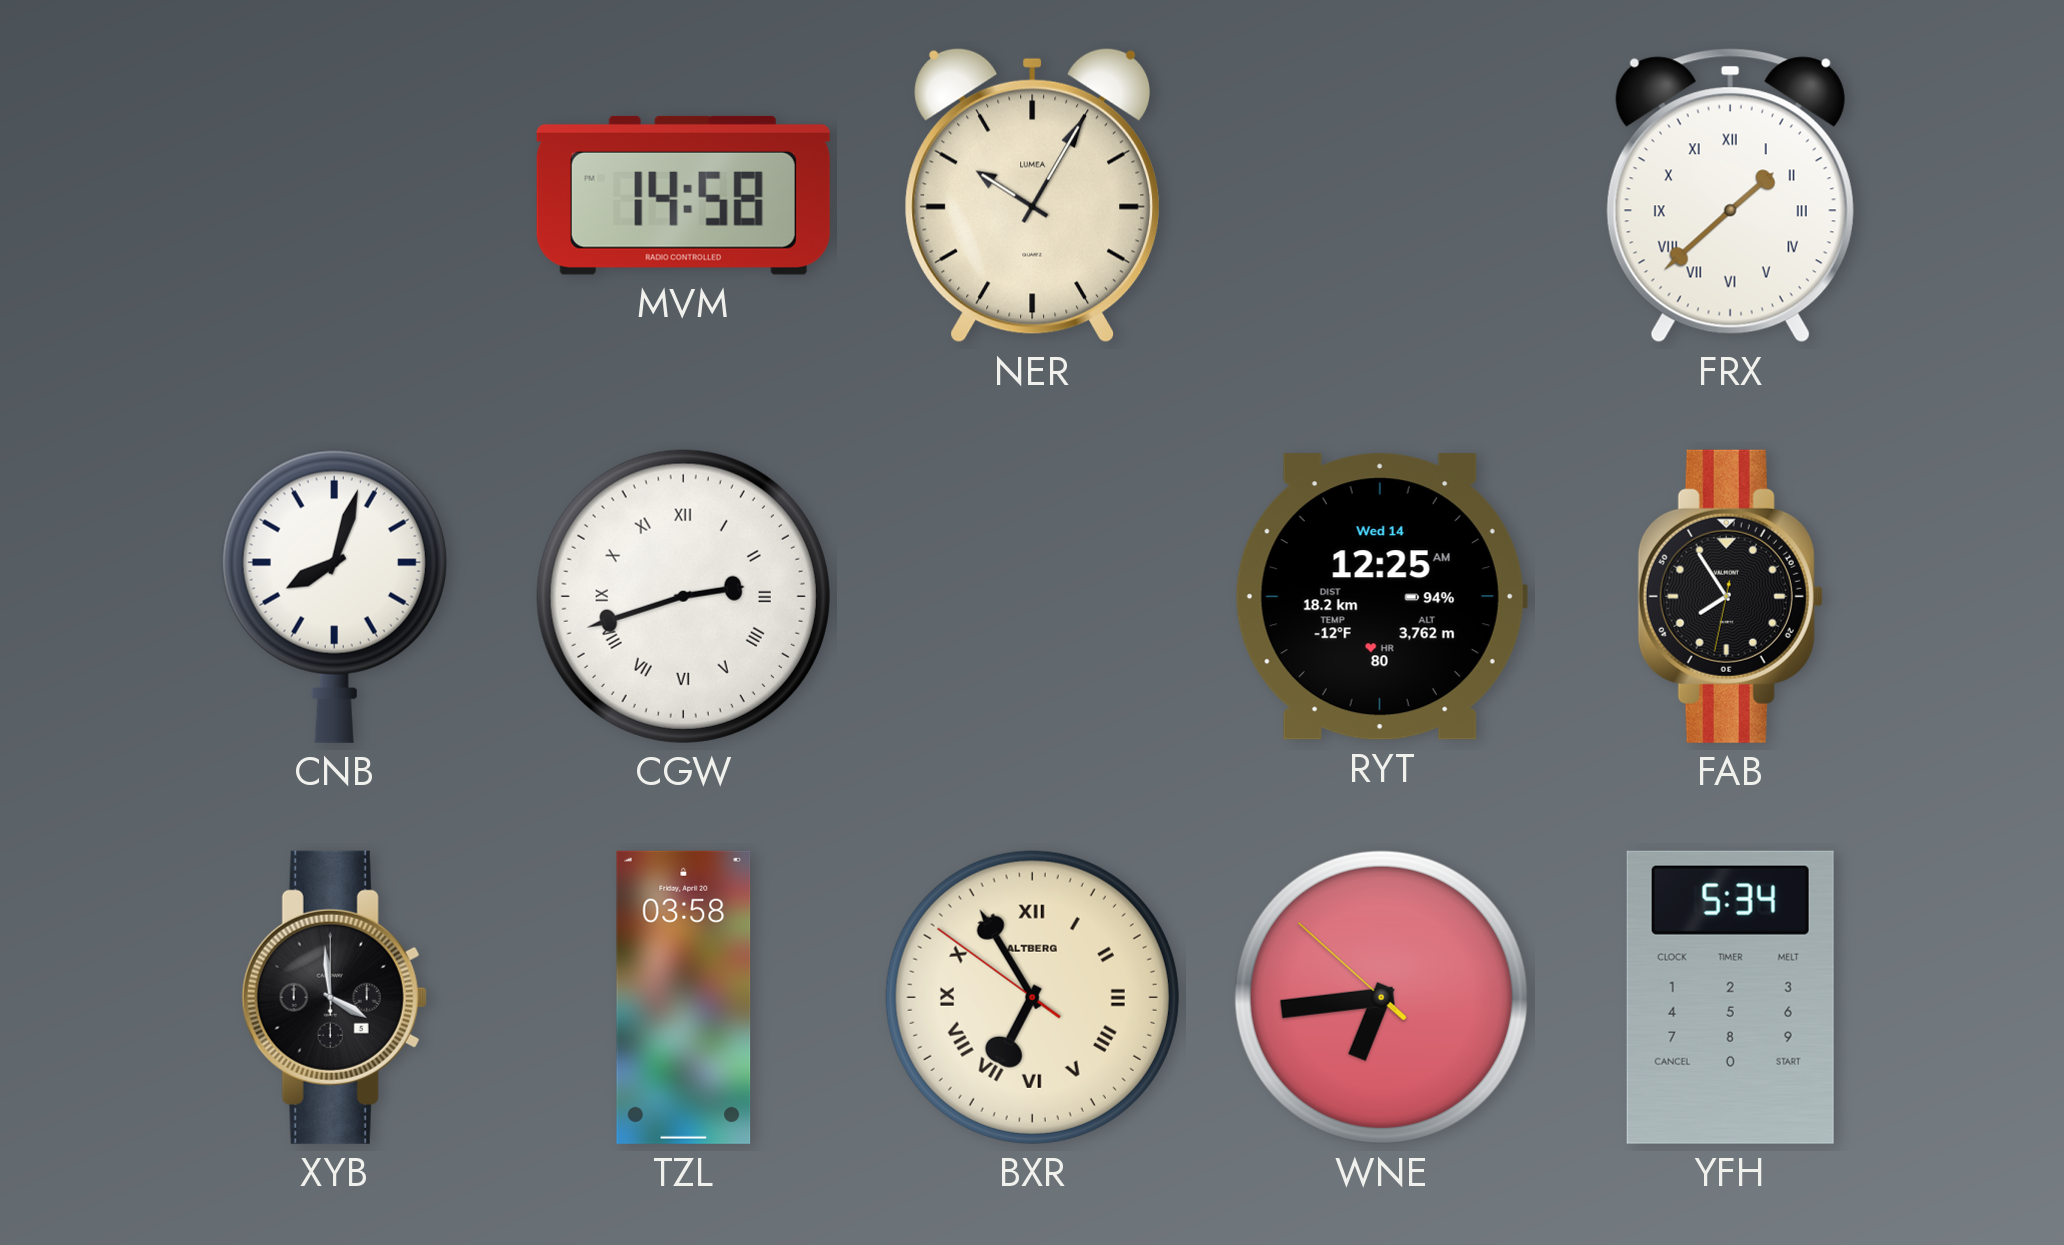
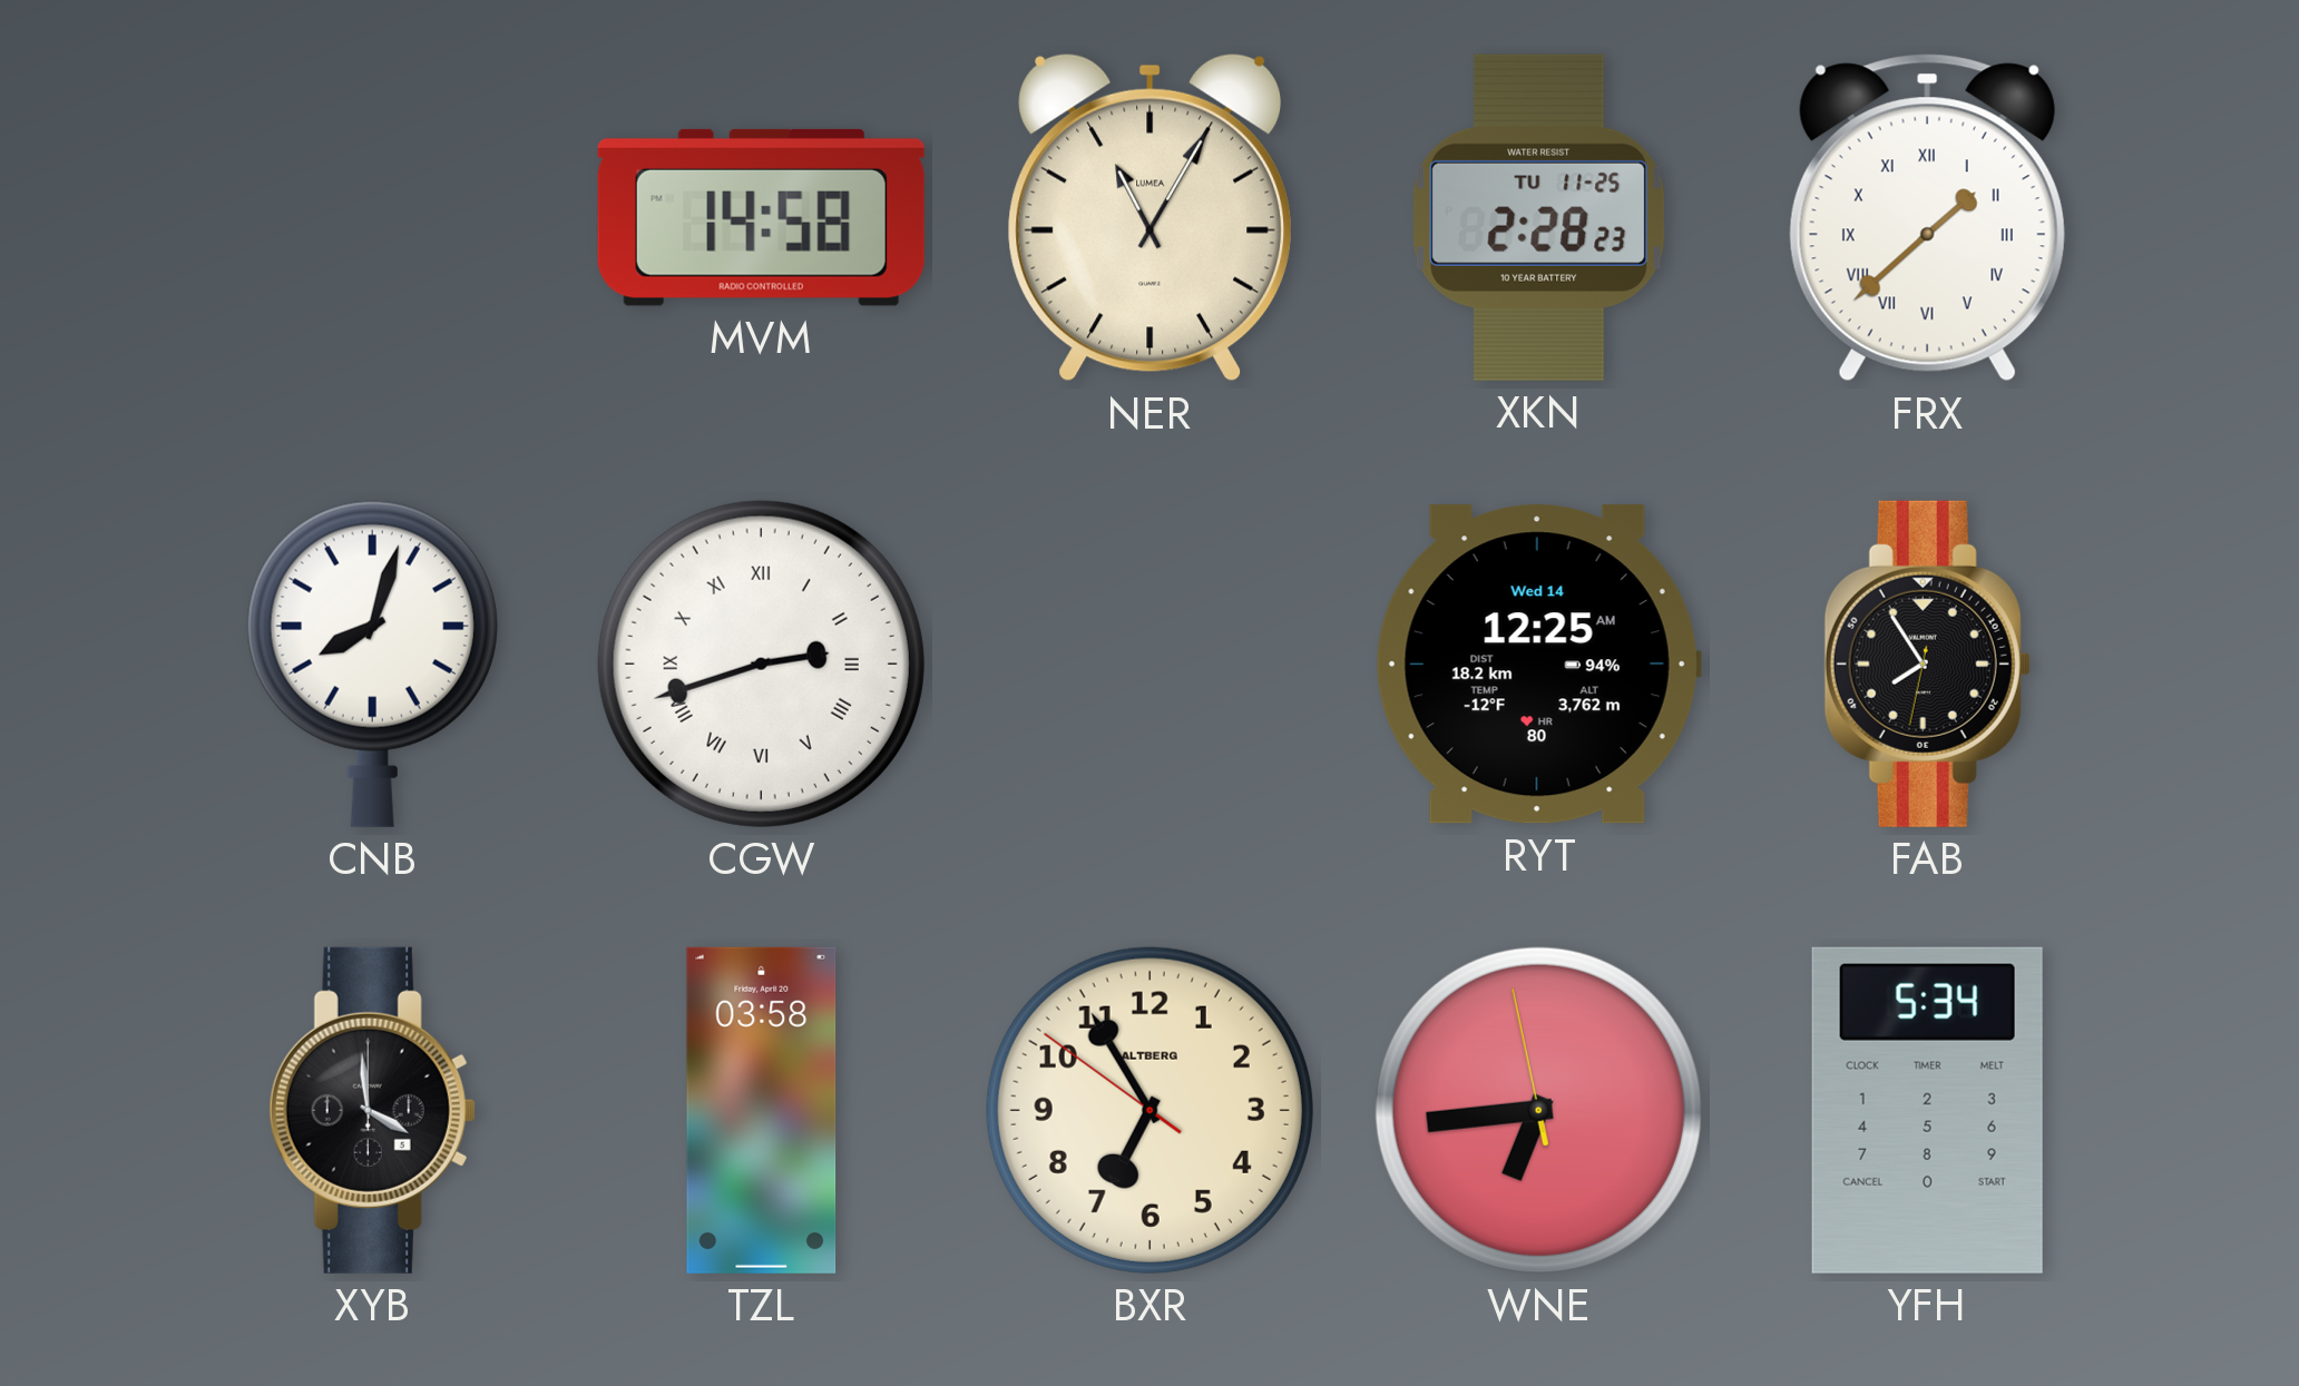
NER: 10:05 -> 11:05
XKN: none -> 2:28
BXR numerals: Roman -> Arabic
WNE: 6:43:52 -> 6:43:58
